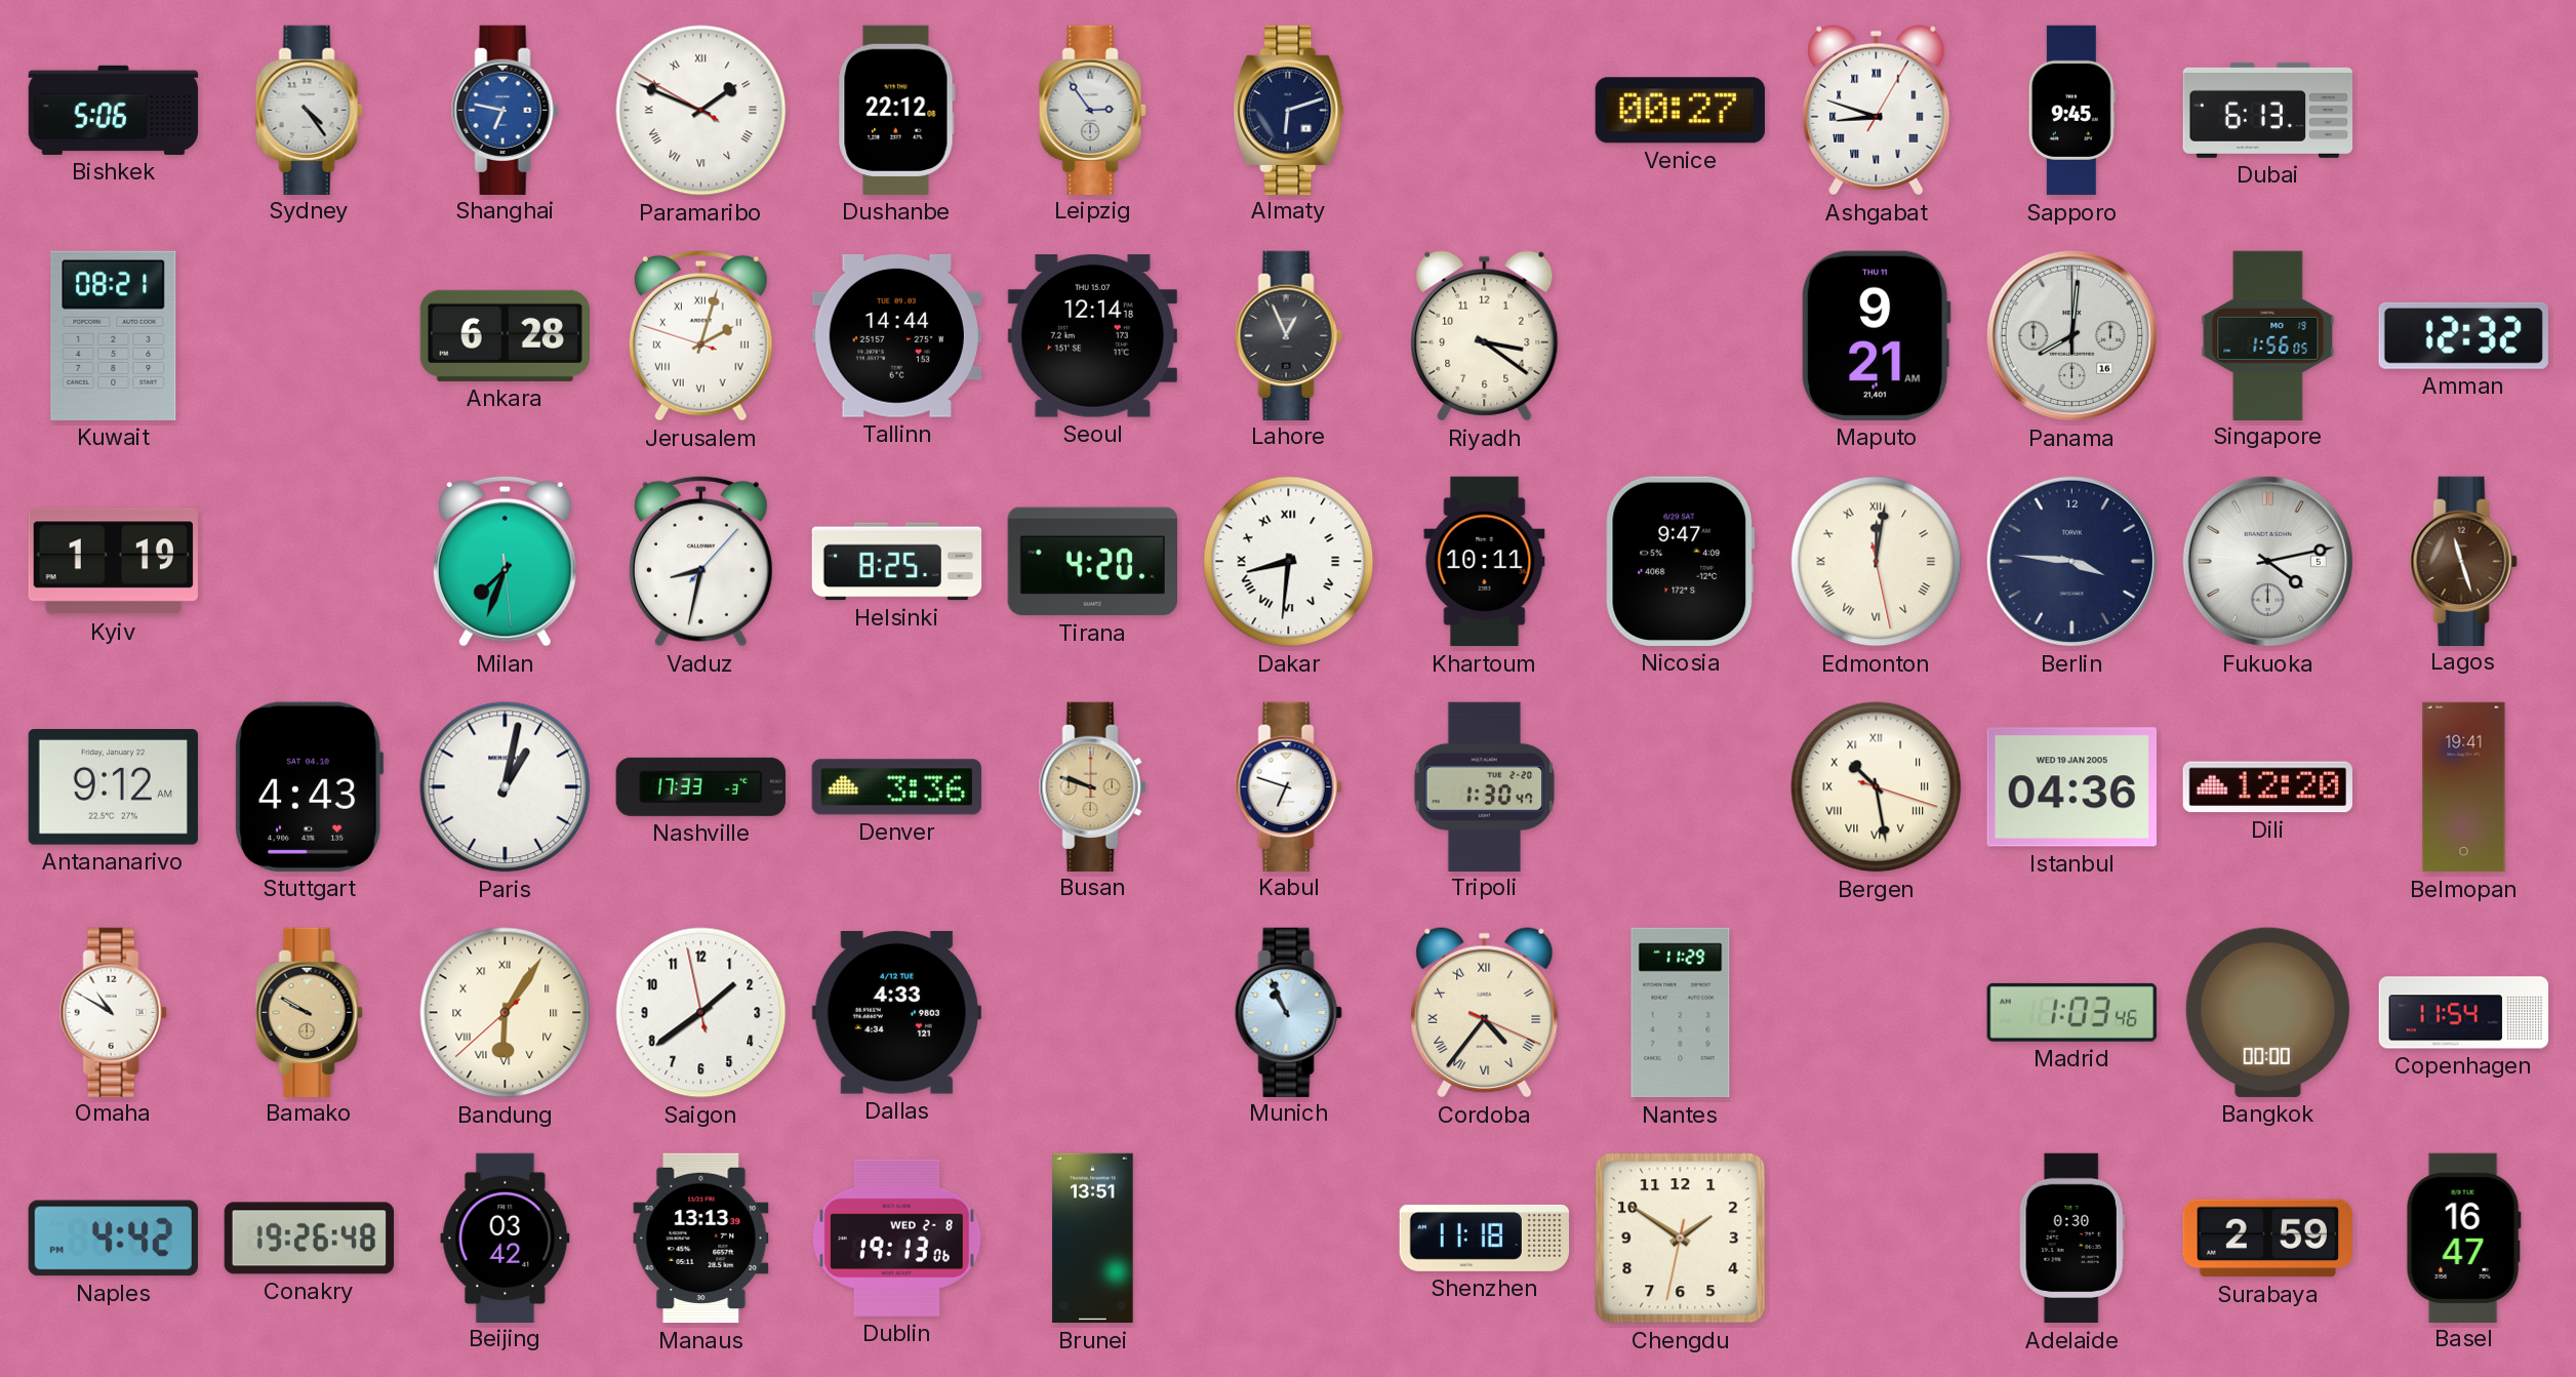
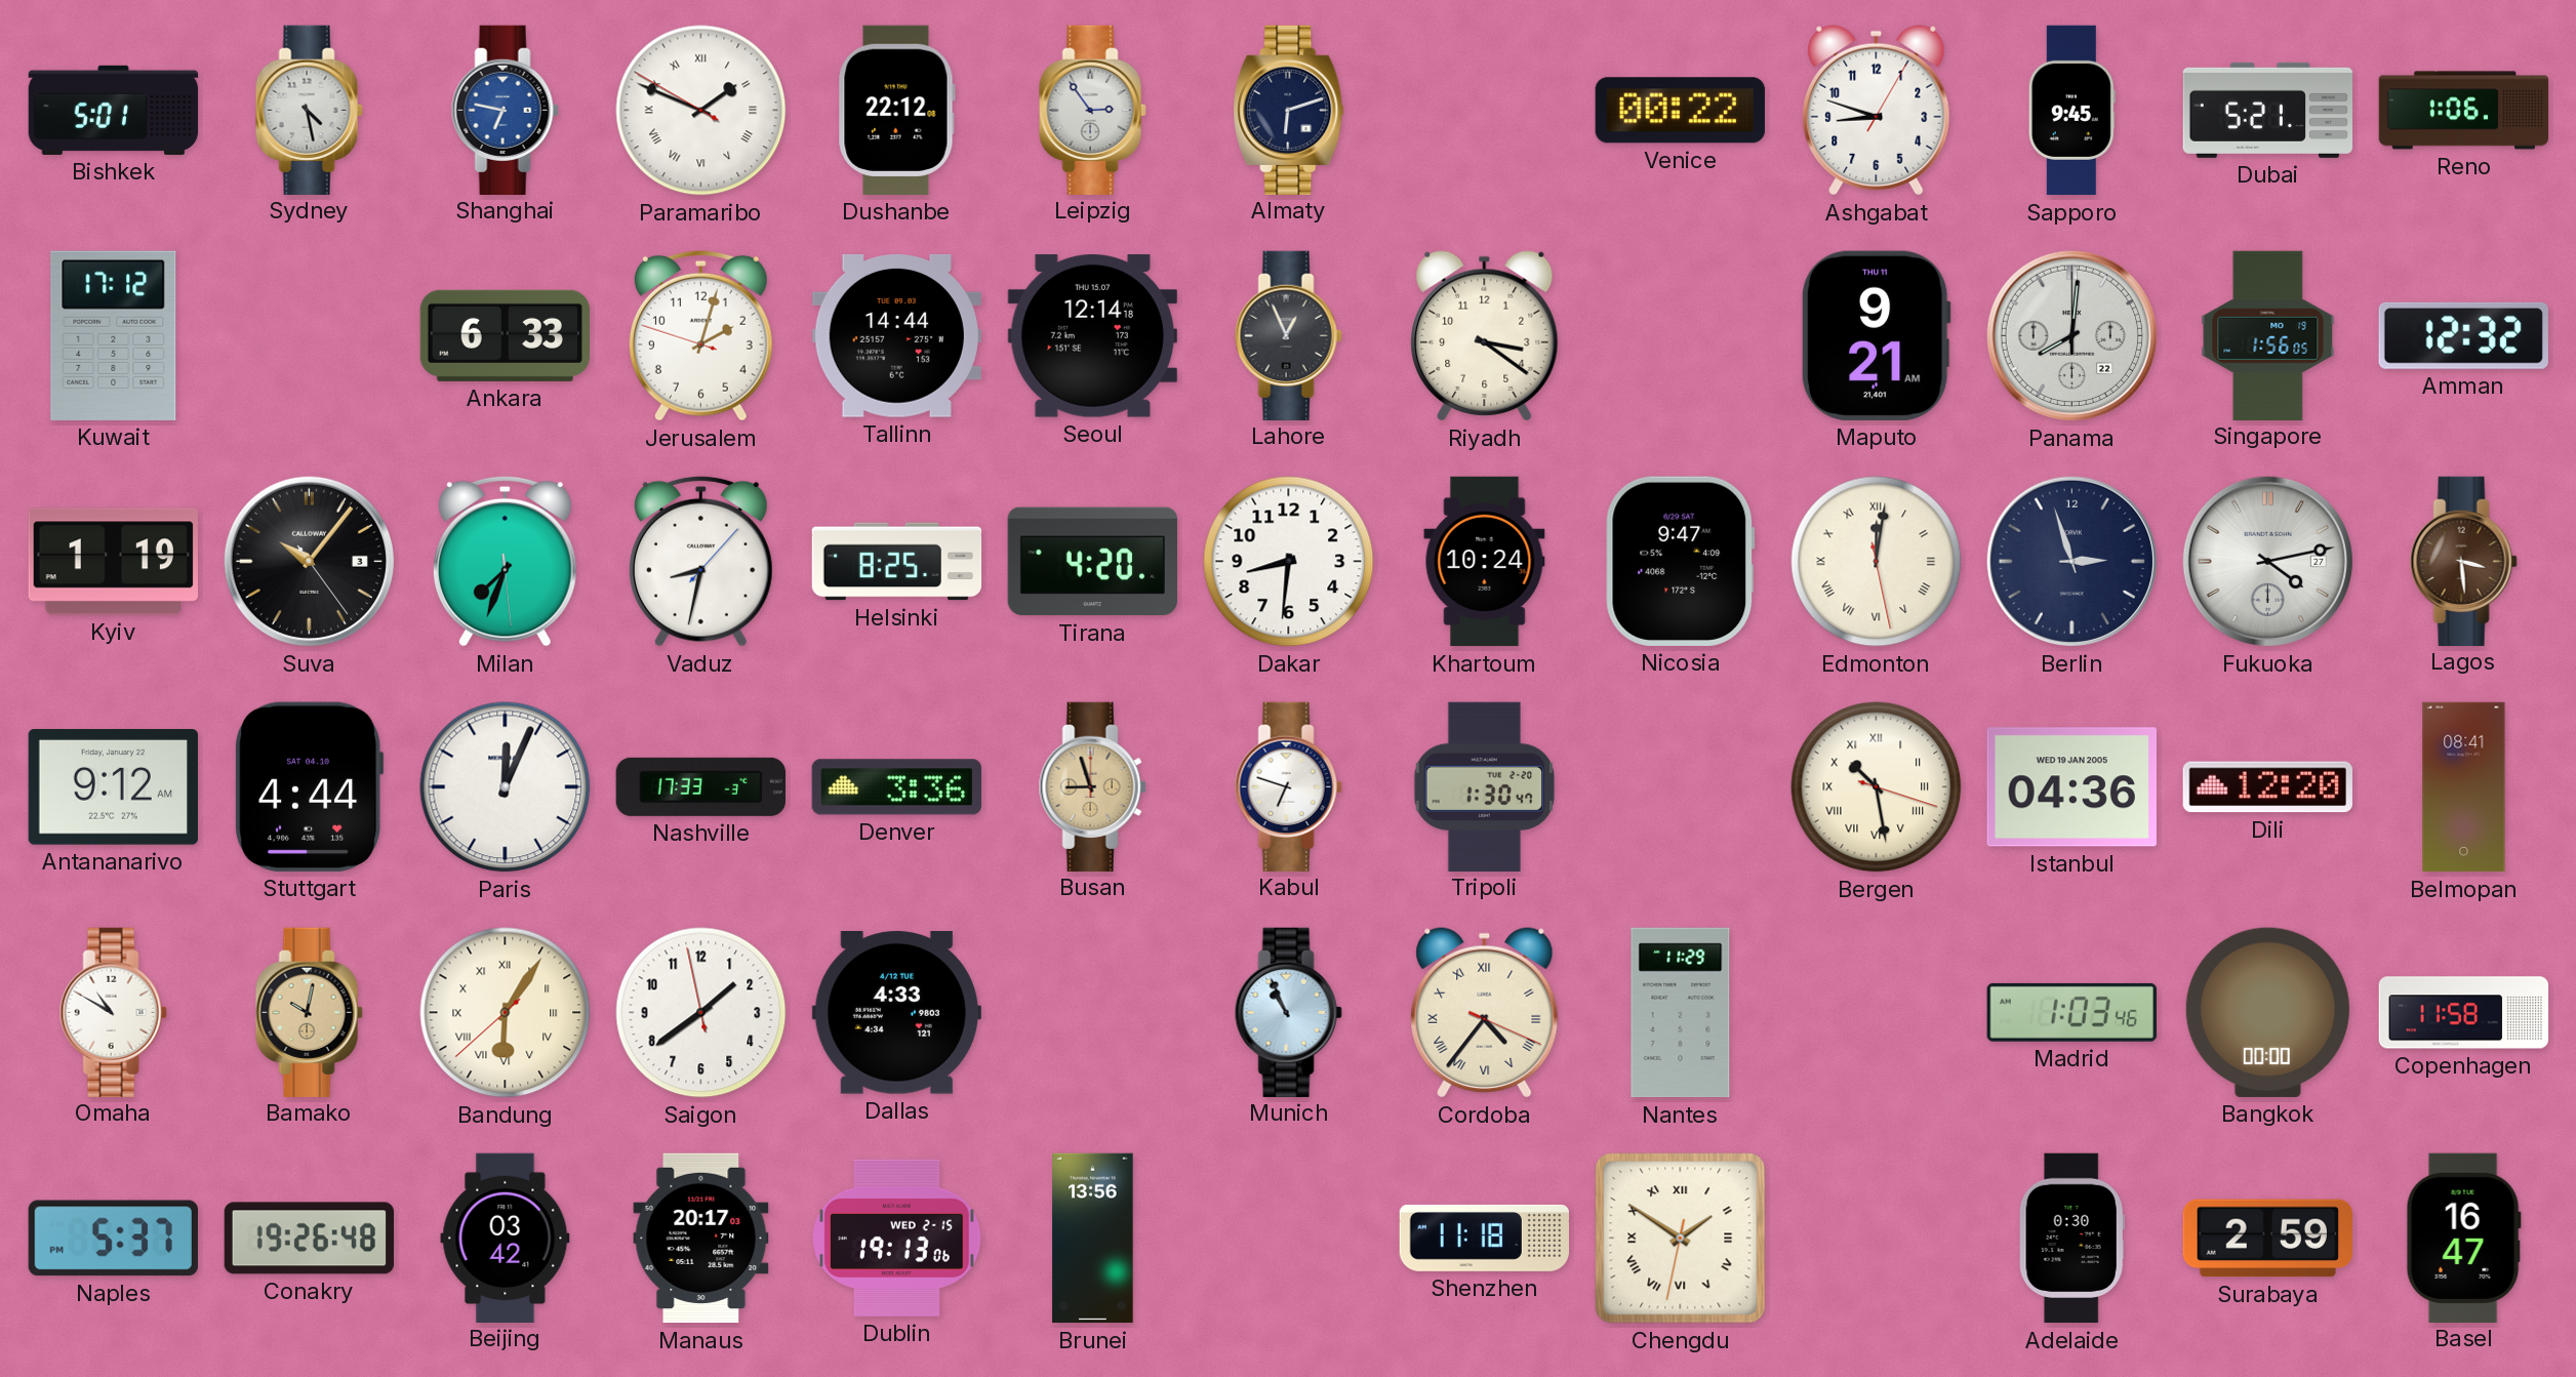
Bishkek: 5:06 -> 5:01
Sydney: 4:24 -> 4:28
Venice: 00:27 -> 00:22
Ashgabat numerals: Roman -> Arabic
Dubai: 6:13 -> 5:21
Reno: none -> 1:06
Kuwait: 08:21 -> 17:12
Ankara: 6:28 -> 6:33
Jerusalem numerals: Roman -> Arabic
Panama date: 16 -> 22
Suva: none -> 10:06
Dakar numerals: Roman -> Arabic
Khartoum: 10:11 -> 10:24
Berlin: 3:46 -> 2:57
Fukuoka date: 5 -> 27
Lagos: 11:27 -> 3:29
Stuttgart: 4:43 -> 4:44
Paris: 1:02 -> 12:04
Busan: 9:48 -> 8:57
Belmopan: 19:41 -> 08:41
Bamako: 9:50 -> 10:02
Copenhagen: 11:54 -> 11:58
Naples: 4:42 -> 5:37
Manaus: 13:13 -> 20:17
Dublin date: WED 2-8 -> WED 2-15
Brunei: 13:51 -> 13:56
Chengdu numerals: Arabic -> Roman
